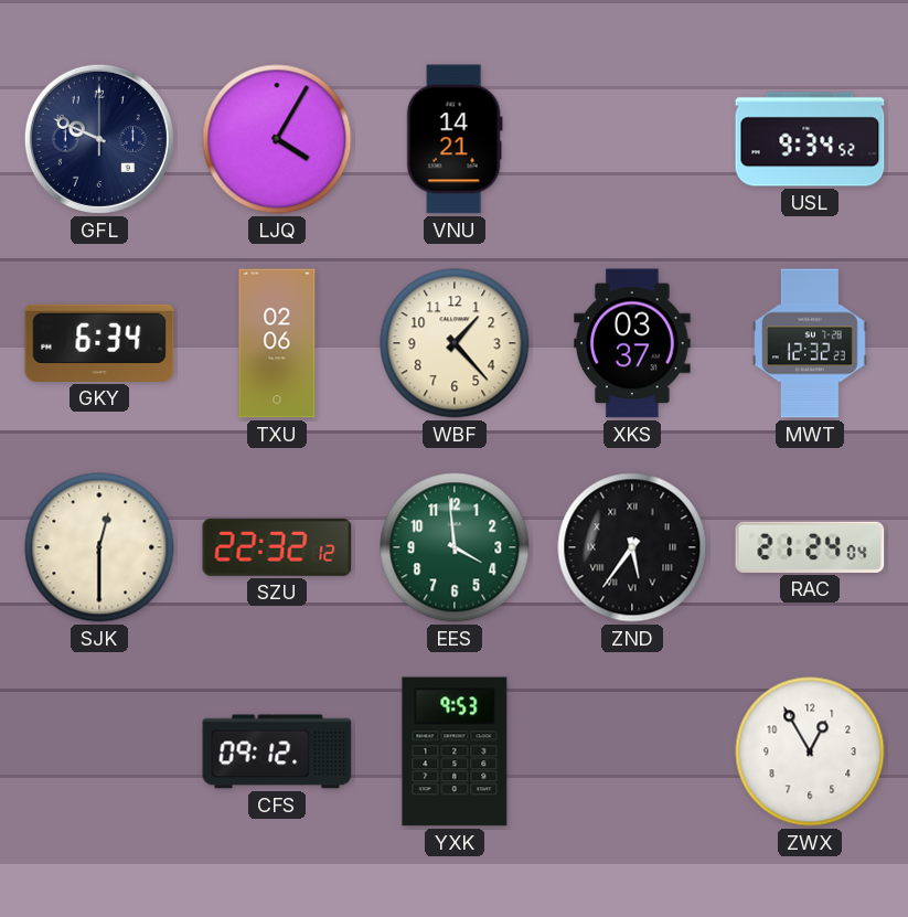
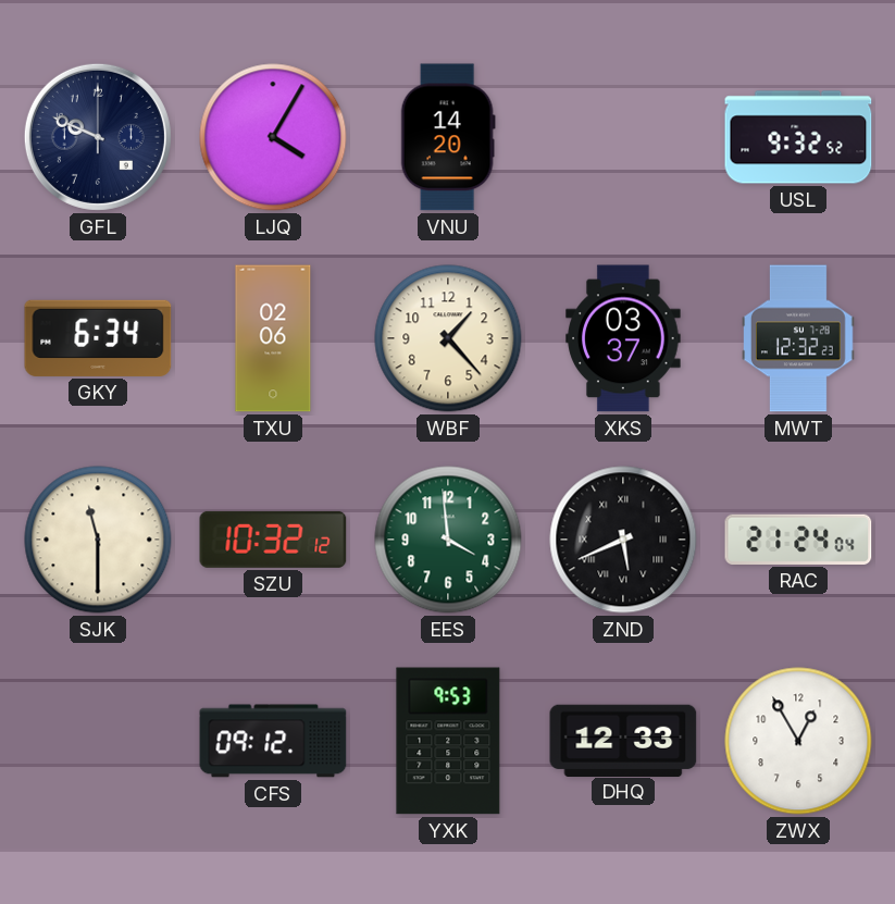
VNU: 14:21 -> 14:20
USL: 9:34 -> 9:32
SJK: 12:30 -> 11:30
SZU: 22:32 -> 10:32
ZND: 5:36 -> 5:41
DHQ: none -> 12:33
